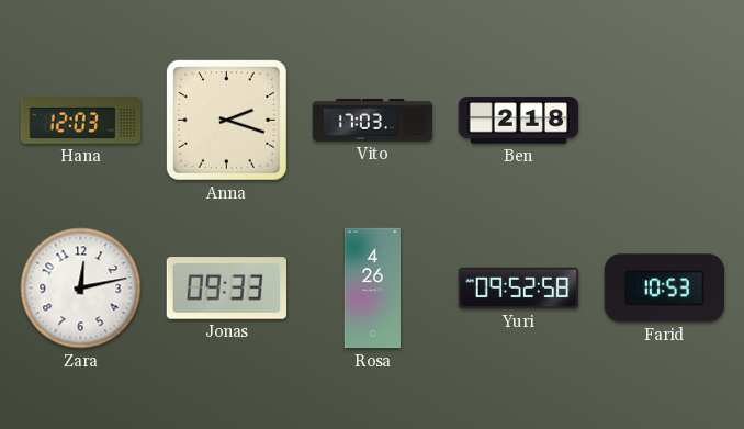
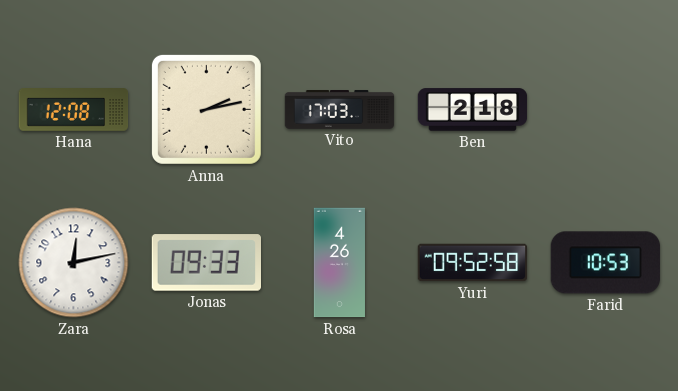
Hana: 12:03 -> 12:08
Anna: 2:18 -> 2:13
